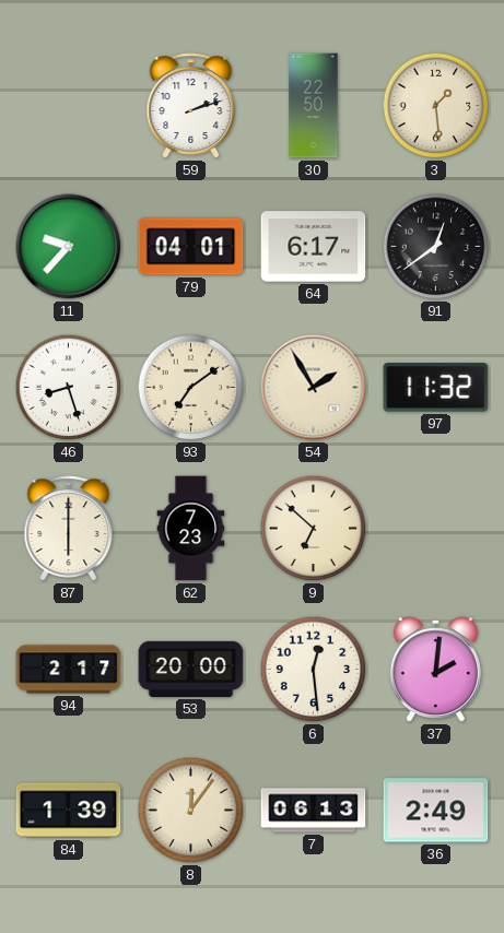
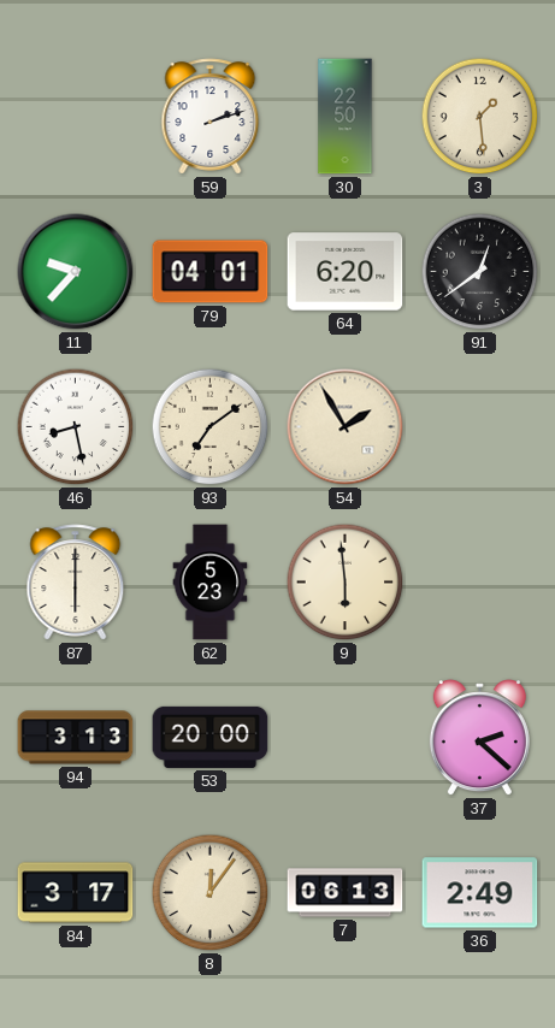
64: 6:17 -> 6:20
46: 8:27 -> 8:28
97: 11:32 -> none
62: 7:23 -> 5:23
9: 6:52 -> 5:59
94: 2:17 -> 3:13
6: 12:29 -> none
37: 2:01 -> 2:22
84: 1:39 -> 3:17
